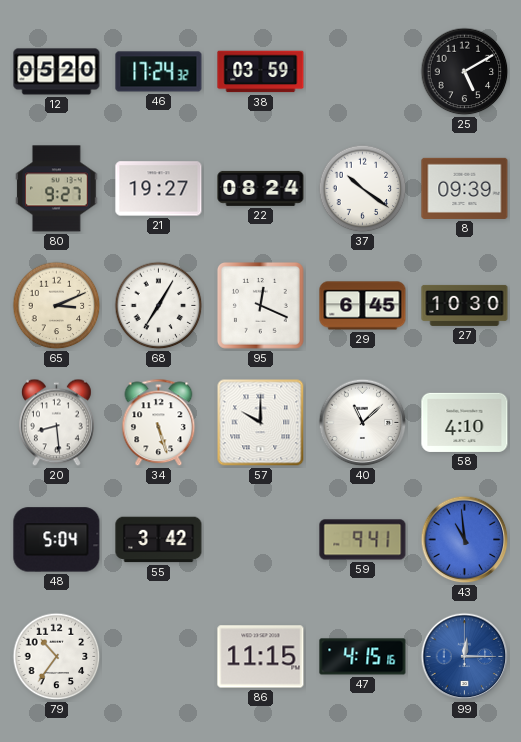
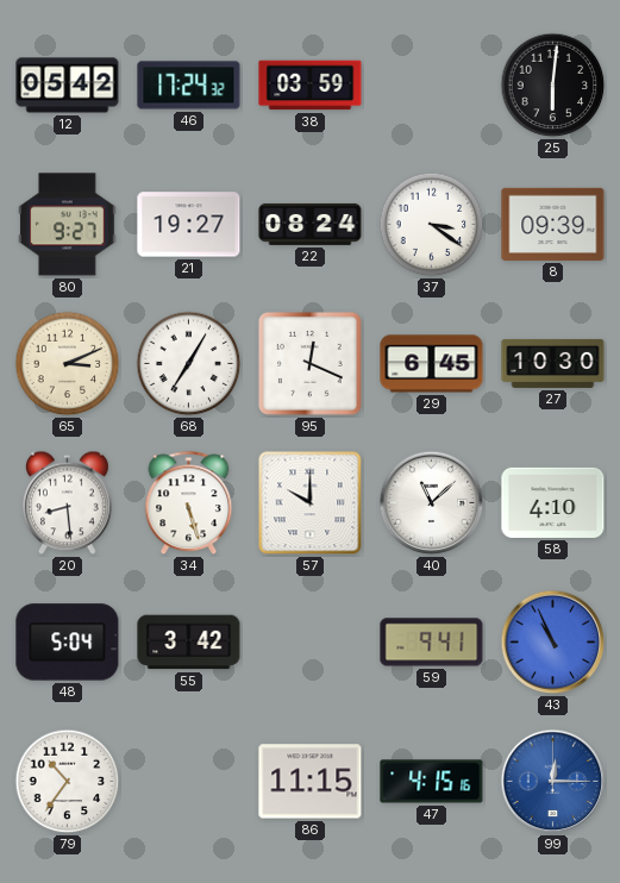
12: 05:20 -> 05:42
25: 5:10 -> 6:01
37: 10:21 -> 3:21
43: 10:59 -> 10:56
